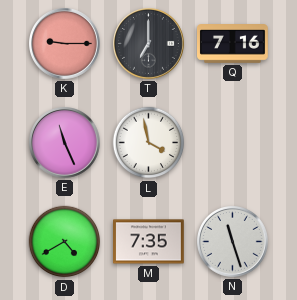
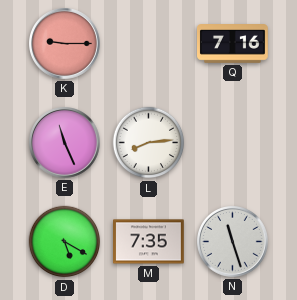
T: 7:00 -> none
L: 3:58 -> 8:14
D: 4:40 -> 5:20
